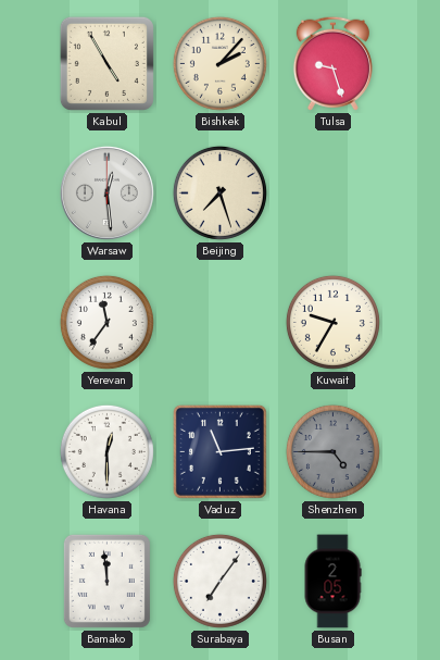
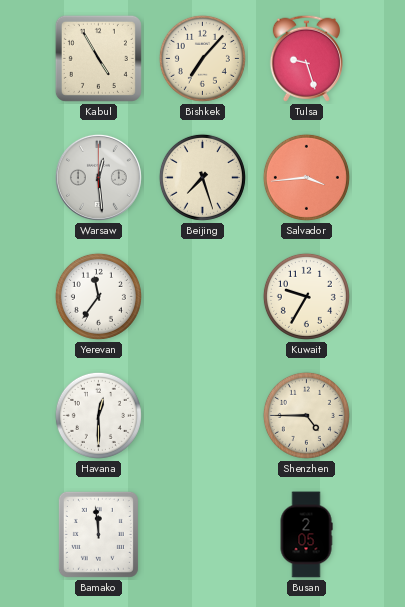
Bishkek: 2:07 -> 7:07
Salvador: none -> 3:44
Vaduz: 11:14 -> none
Shenzhen dial: grey -> cream
Surabaya: 7:06 -> none
